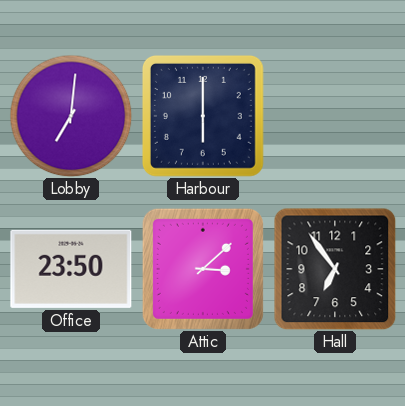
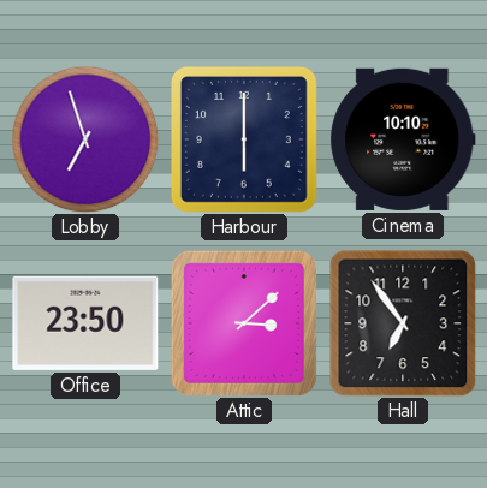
Lobby: 7:01 -> 6:57
Cinema: none -> 10:10
